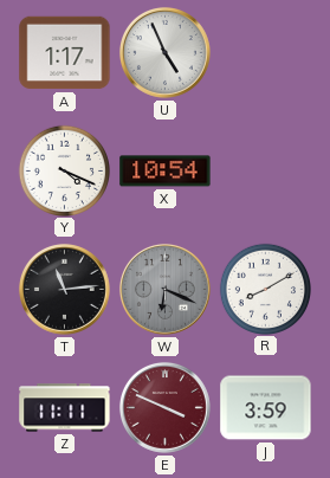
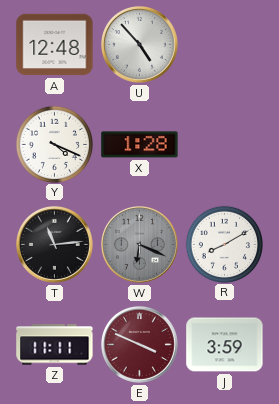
A: 1:17 -> 12:48
U: 4:56 -> 4:53
X: 10:54 -> 1:28
